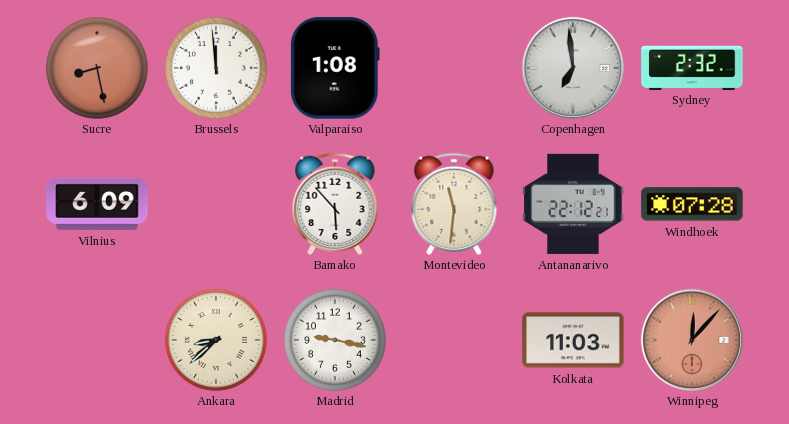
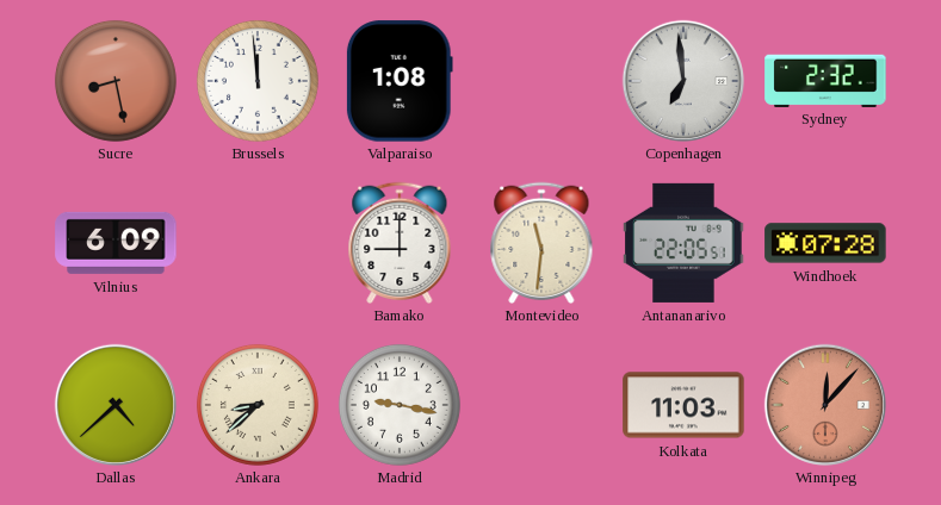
Bamako: 5:53 -> 9:00
Antananarivo: 22:12 -> 22:05
Dallas: none -> 4:38
